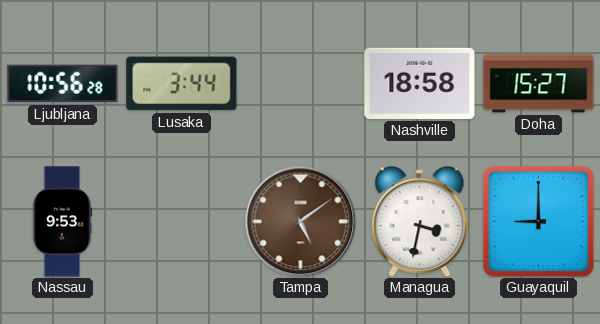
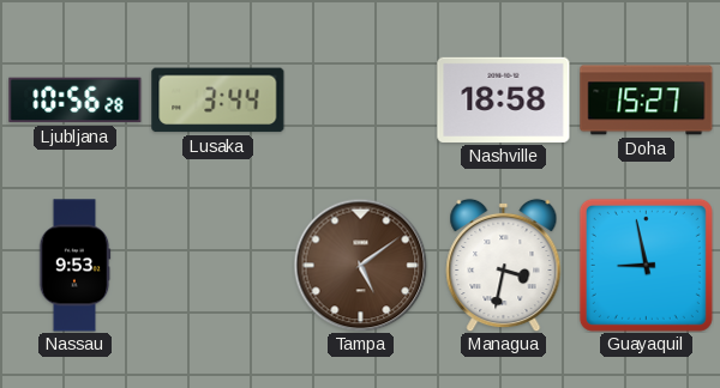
Guayaquil: 9:00 -> 8:58
